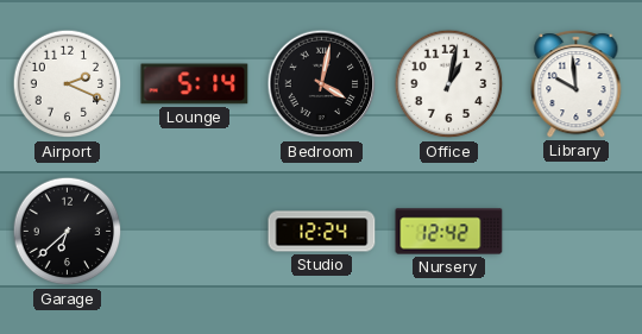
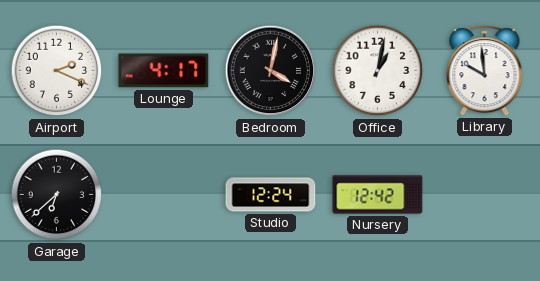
Lounge: 5:14 -> 4:17
